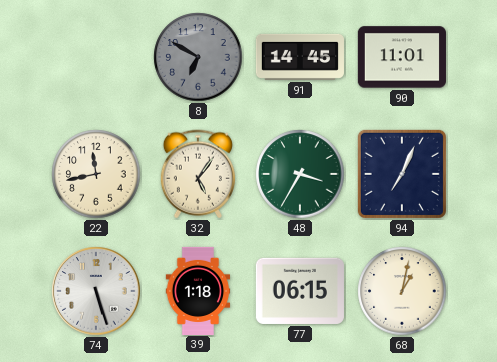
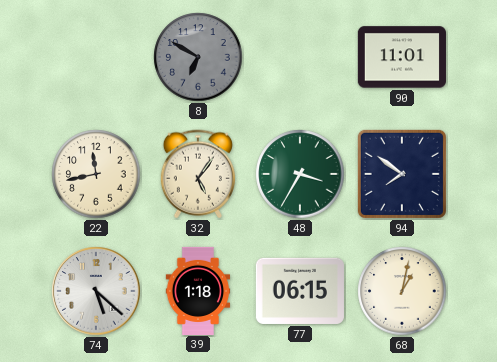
91: 14:45 -> none
94: 7:04 -> 7:51
74: 5:27 -> 5:22
